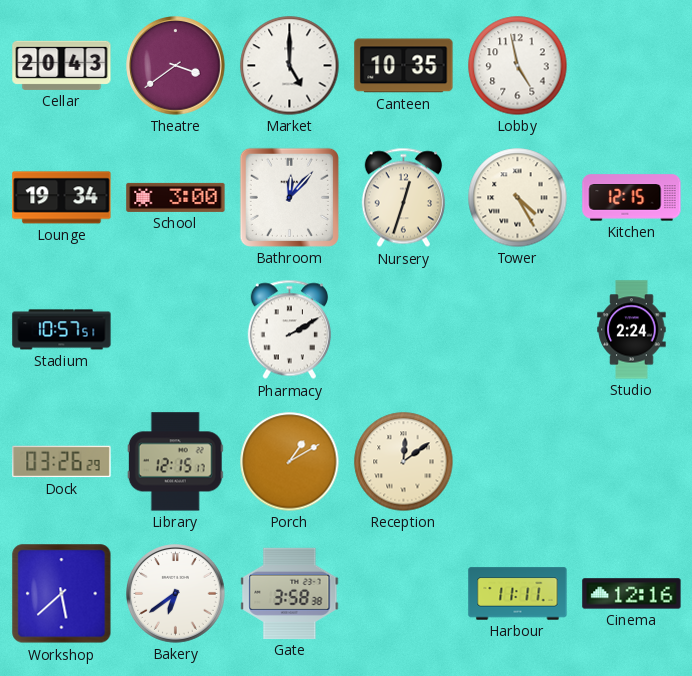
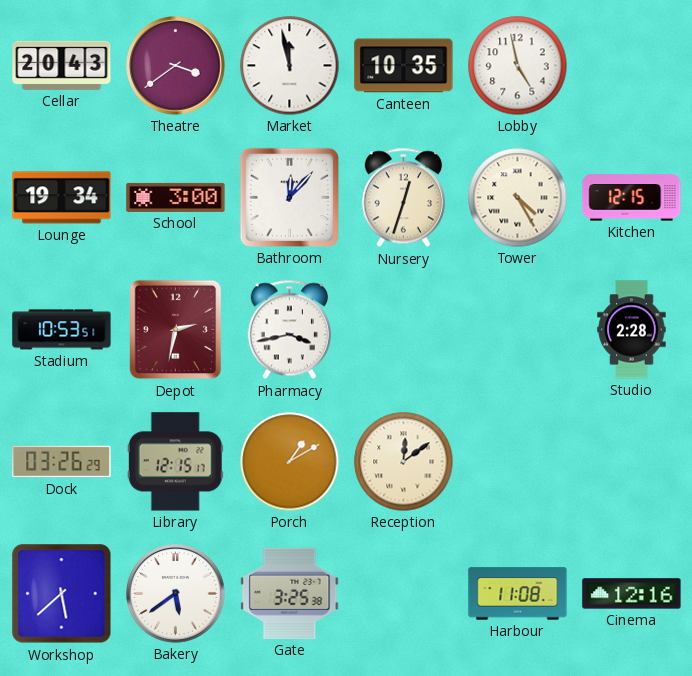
Market: 5:00 -> 11:58
Stadium: 10:57 -> 10:53
Depot: none -> 2:32
Pharmacy: 2:10 -> 3:43
Studio: 2:24 -> 2:28
Bakery: 6:39 -> 5:39
Gate: 3:58 -> 3:25
Harbour: 11:11 -> 11:08
